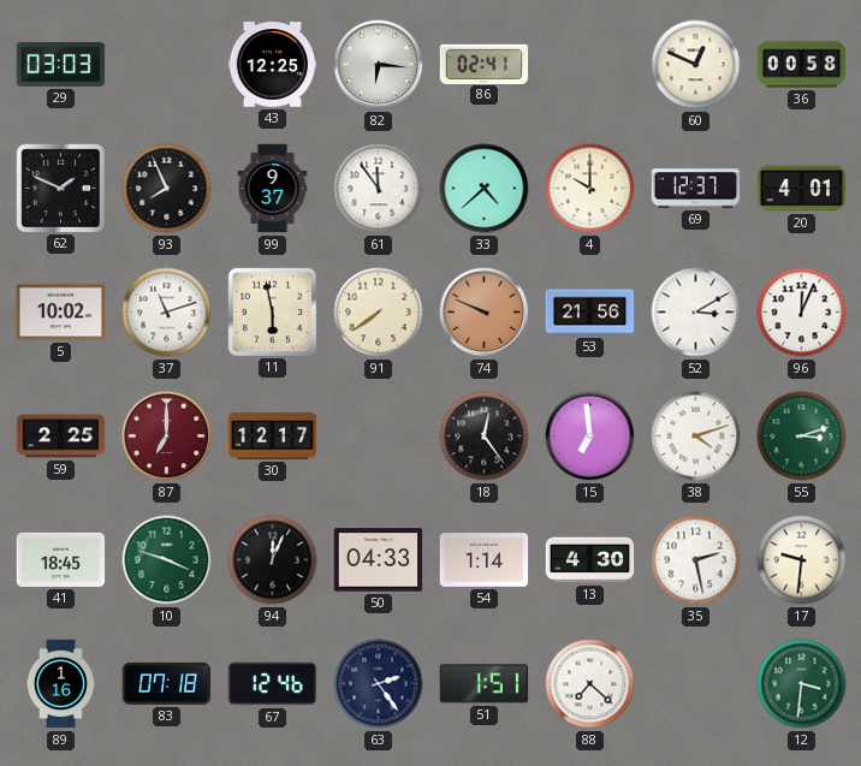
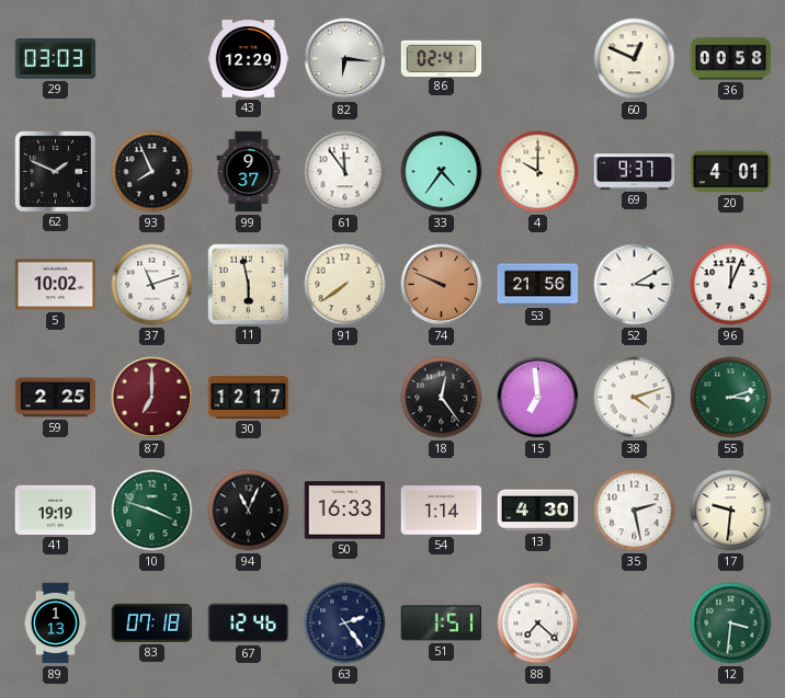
43: 12:25 -> 12:29
33: 4:38 -> 4:36
69: 12:37 -> 9:37
41: 18:45 -> 19:19
94: 12:04 -> 11:04
50: 04:33 -> 16:33
89: 1:16 -> 1:13
